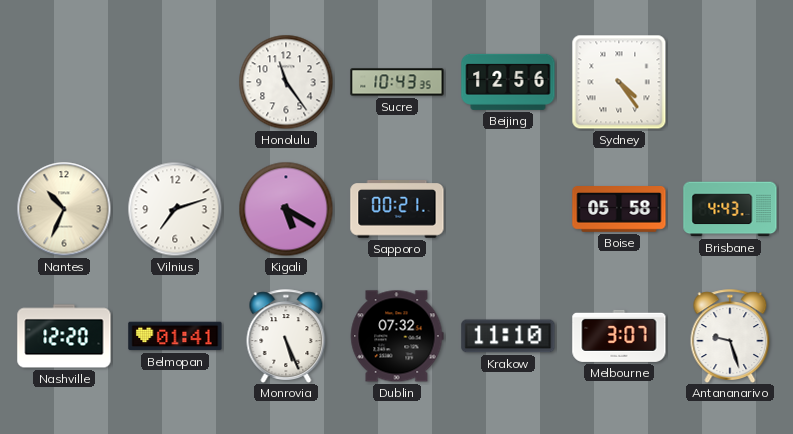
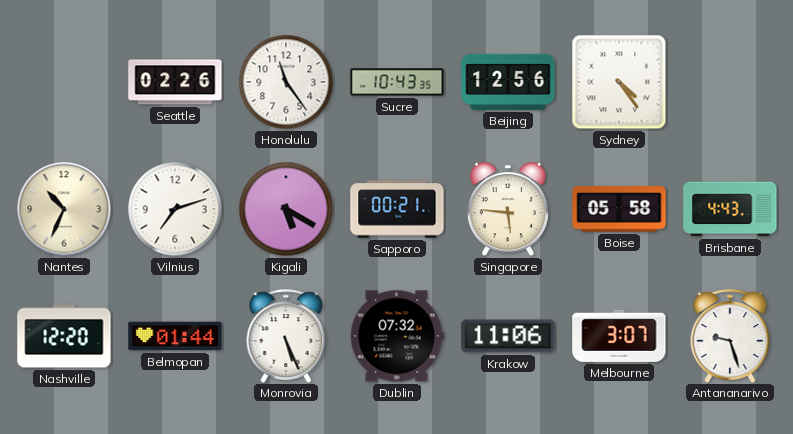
Seattle: none -> 02:26
Singapore: none -> 5:46
Belmopan: 01:41 -> 01:44
Krakow: 11:10 -> 11:06
